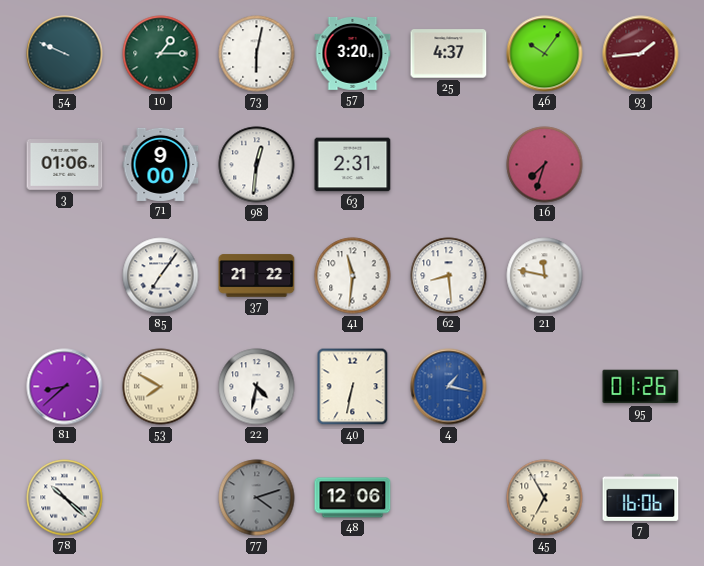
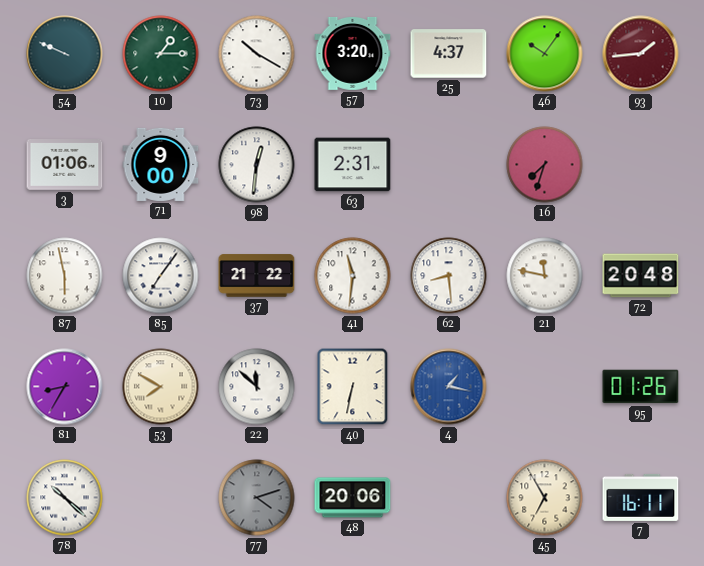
73: 6:02 -> 10:20
87: none -> 5:58
72: none -> 20:48
81: 8:38 -> 8:35
22: 4:32 -> 11:52
48: 12:06 -> 20:06
7: 16:06 -> 16:11
